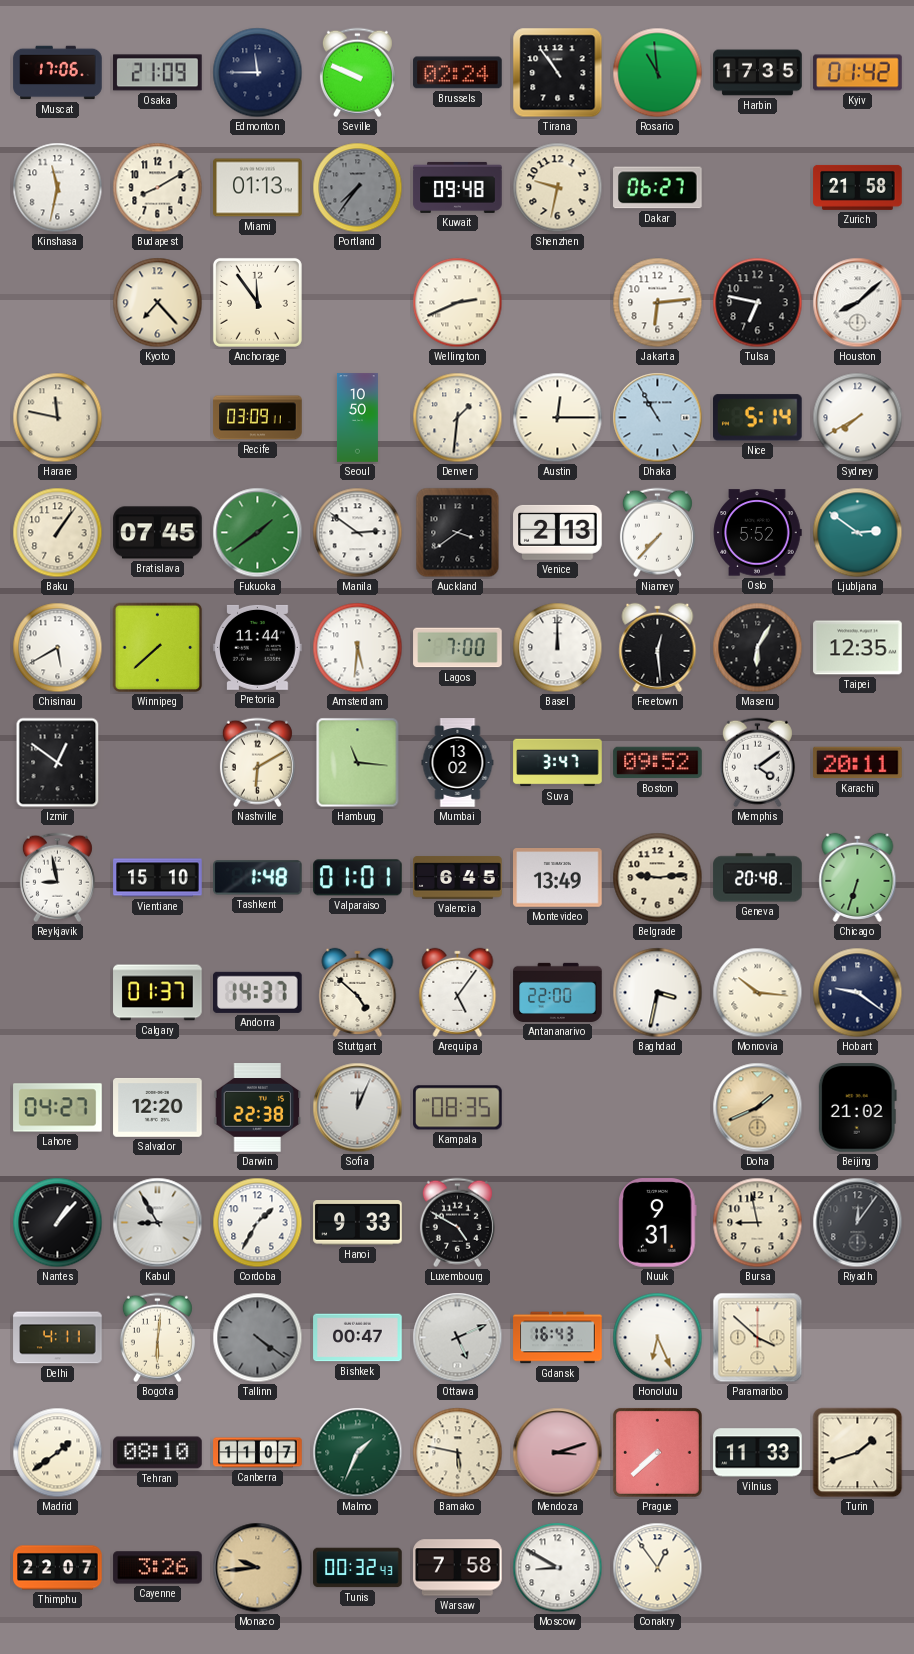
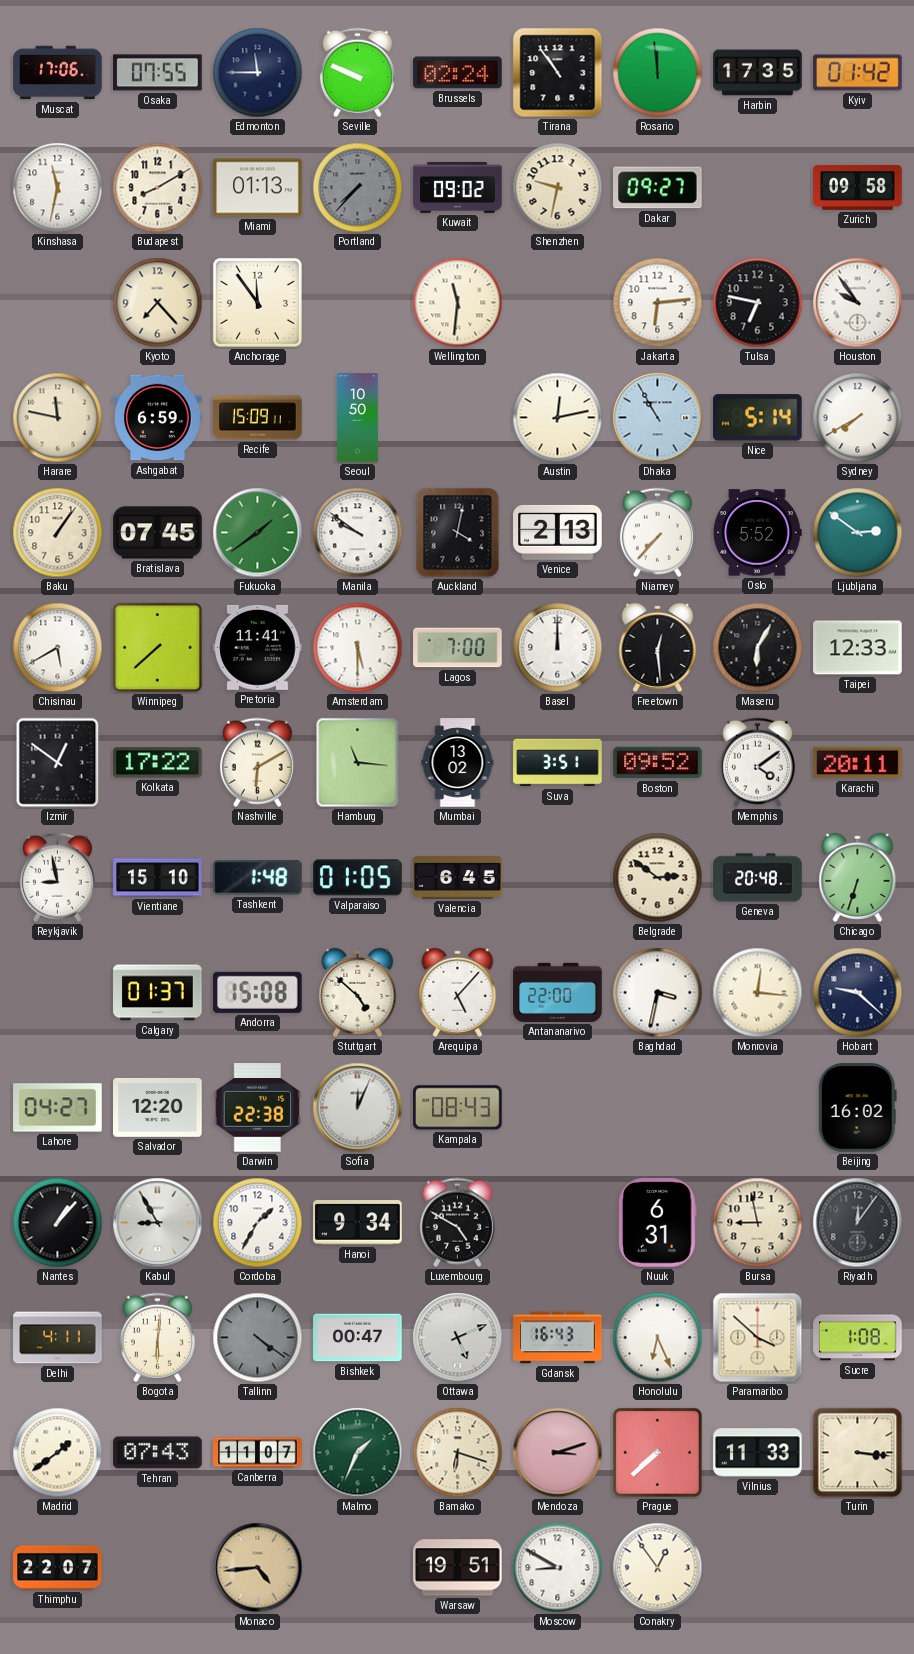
Osaka: 21:09 -> 07:55
Rosario: 10:59 -> 11:59
Portland: 7:36 -> 7:37
Kuwait: 09:48 -> 09:02
Dakar: 06:27 -> 09:27
Zurich: 21:58 -> 09:58
Wellington: 2:41 -> 11:31
Houston: 8:08 -> 9:54
Ashgabat: none -> 6:59
Recife: 03:09 -> 15:09
Denver: 1:31 -> none
Austin: 12:15 -> 12:13
Manila: 2:51 -> 9:51
Auckland: 3:39 -> 4:02
Pretoria: 11:44 -> 11:41
Amsterdam: 5:31 -> 5:30
Taipei: 12:35 -> 12:33
Kolkata: none -> 17:22
Suva: 3:47 -> 3:51
Valparaiso: 01:01 -> 01:05
Montevideo: 13:49 -> none
Belgrade: 9:14 -> 2:51
Andorra: 14:37 -> 15:08
Arequipa: 5:06 -> 5:07
Monrovia: 10:16 -> 12:16
Hobart: 9:21 -> 9:22
Kampala: 08:35 -> 08:43
Doha: 1:41 -> none
Beijing: 21:02 -> 16:02
Hanoi: 9:33 -> 9:34
Nuuk: 9:31 -> 6:31
Sucre: none -> 1:08
Tehran: 08:10 -> 07:43
Bamako: 5:47 -> 6:18
Turin: 1:42 -> 3:16
Cayenne: 3:26 -> none
Monaco: 9:44 -> 4:44
Tunis: 00:32 -> none
Warsaw: 7:58 -> 19:51
